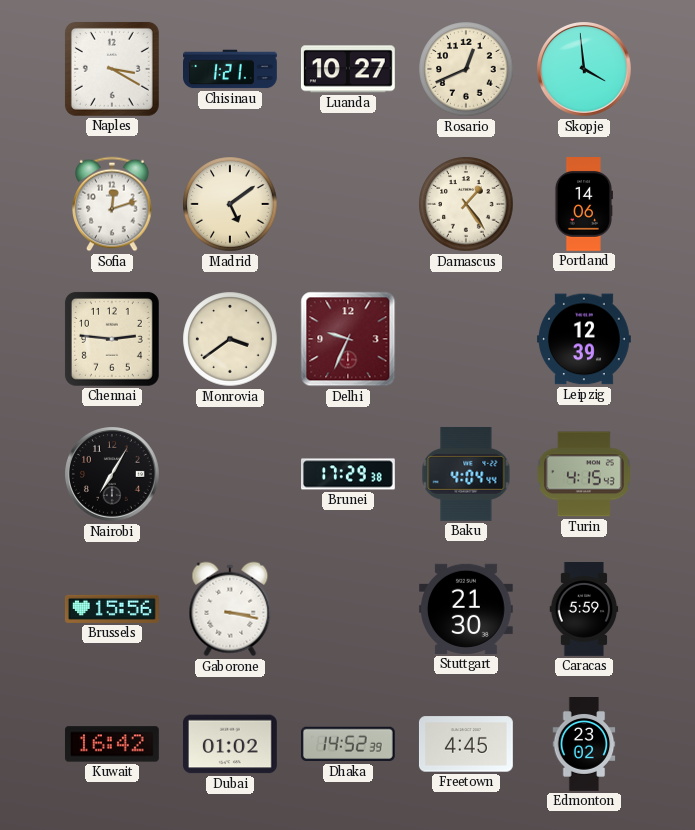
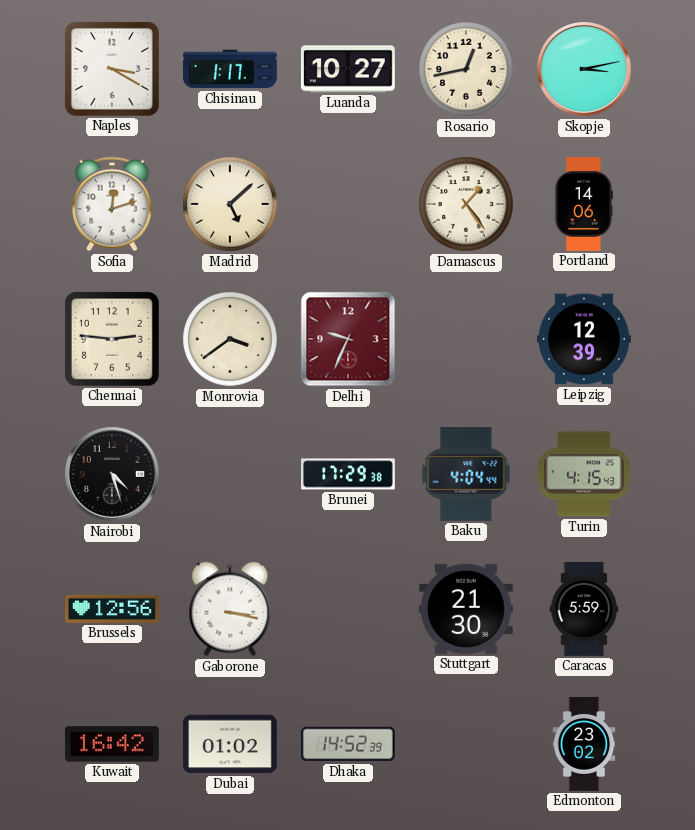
Chisinau: 1:21 -> 1:17
Rosario: 12:41 -> 12:43
Skopje: 3:59 -> 3:13
Madrid: 5:09 -> 5:08
Nairobi: 7:05 -> 4:27
Brussels: 15:56 -> 12:56
Freetown: 4:45 -> none
